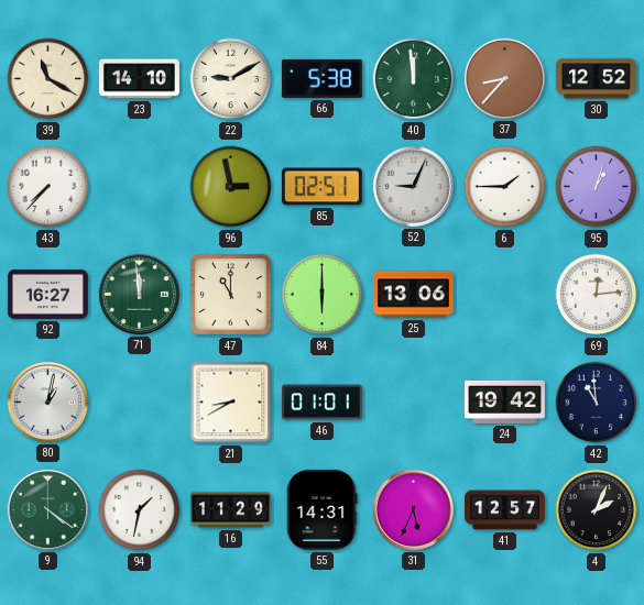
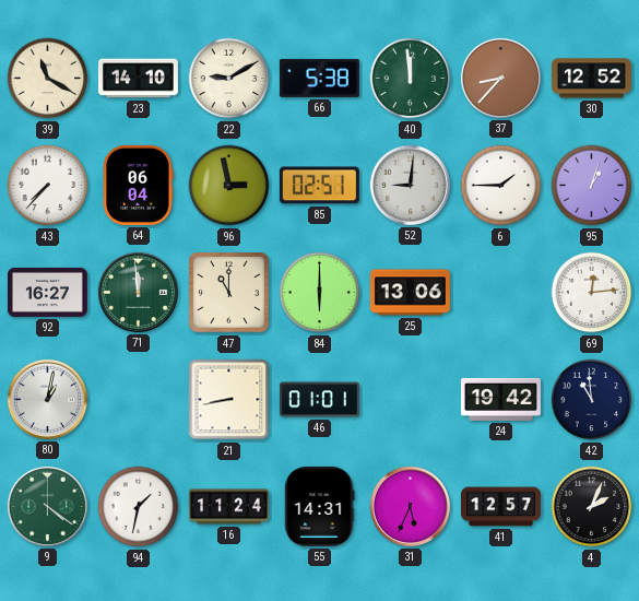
64: none -> 06:04
52: 9:04 -> 9:01
21: 8:40 -> 8:43
16: 11:29 -> 11:24
